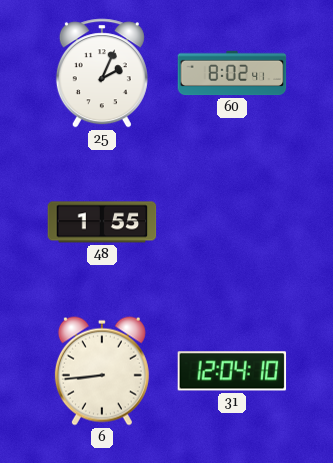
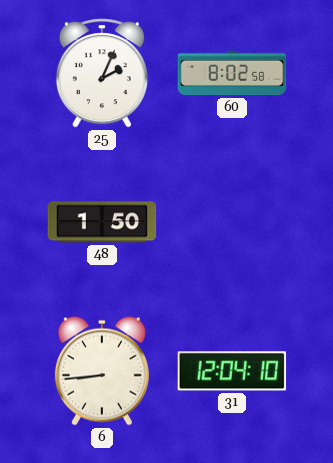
60: 8:02:41 -> 8:02:58
48: 1:55 -> 1:50
